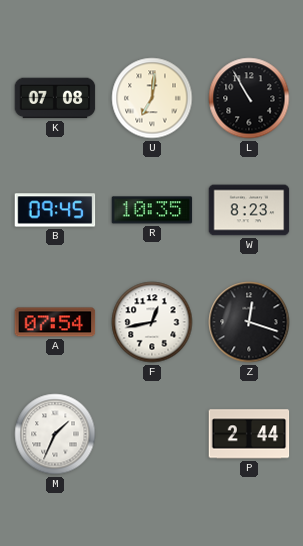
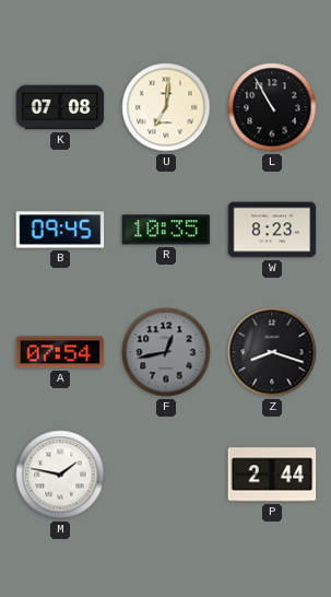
F dial: white -> grey
Z: 12:18 -> 8:18
M: 1:34 -> 1:47
